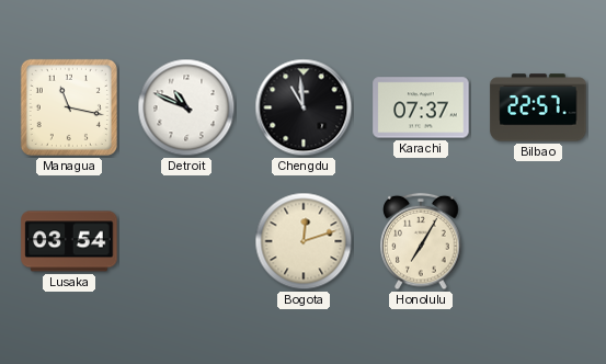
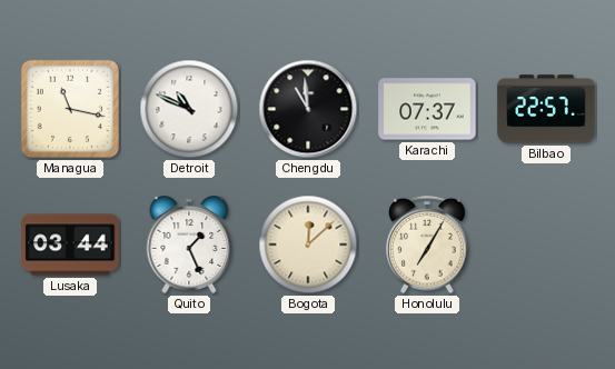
Lusaka: 03:54 -> 03:44
Quito: none -> 1:26
Bogota: 12:12 -> 12:08
